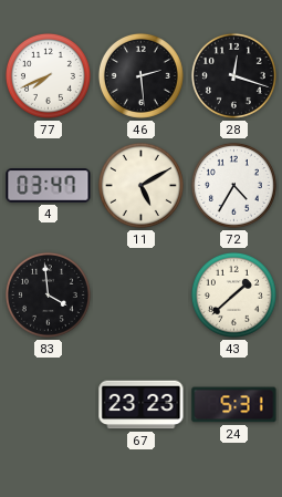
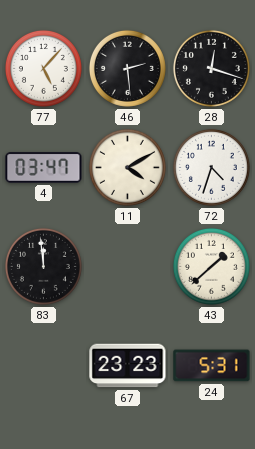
77: 7:41 -> 5:07
11: 5:10 -> 4:10
72: 4:35 -> 4:33
83: 3:59 -> 11:59
